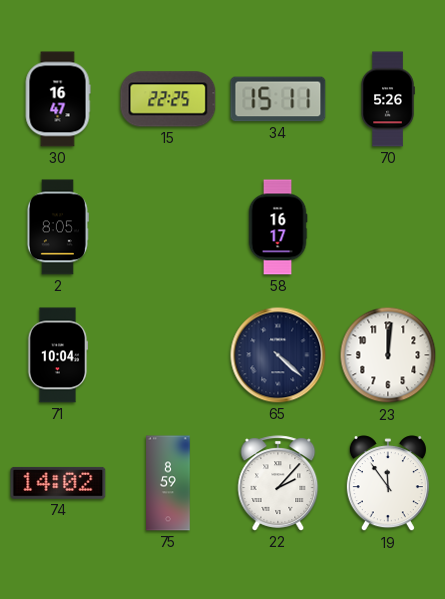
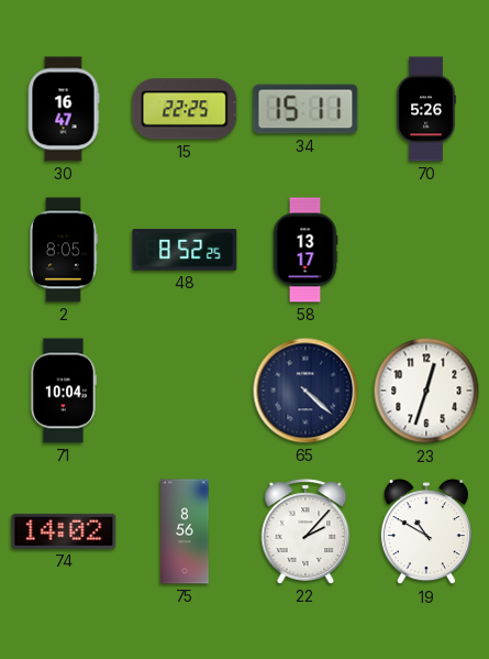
48: none -> 8:52
58: 16:17 -> 13:17
23: 12:01 -> 12:33
75: 8:59 -> 8:56
19: 11:54 -> 10:50
